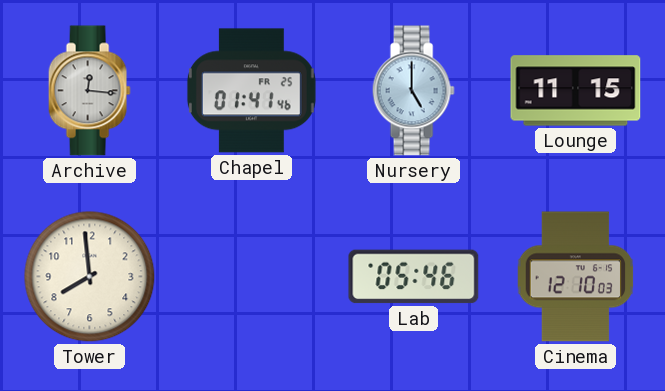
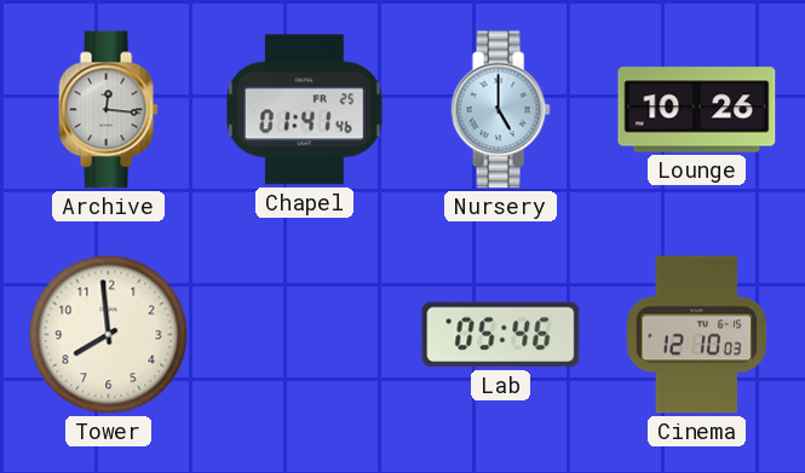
Lounge: 11:15 -> 10:26
